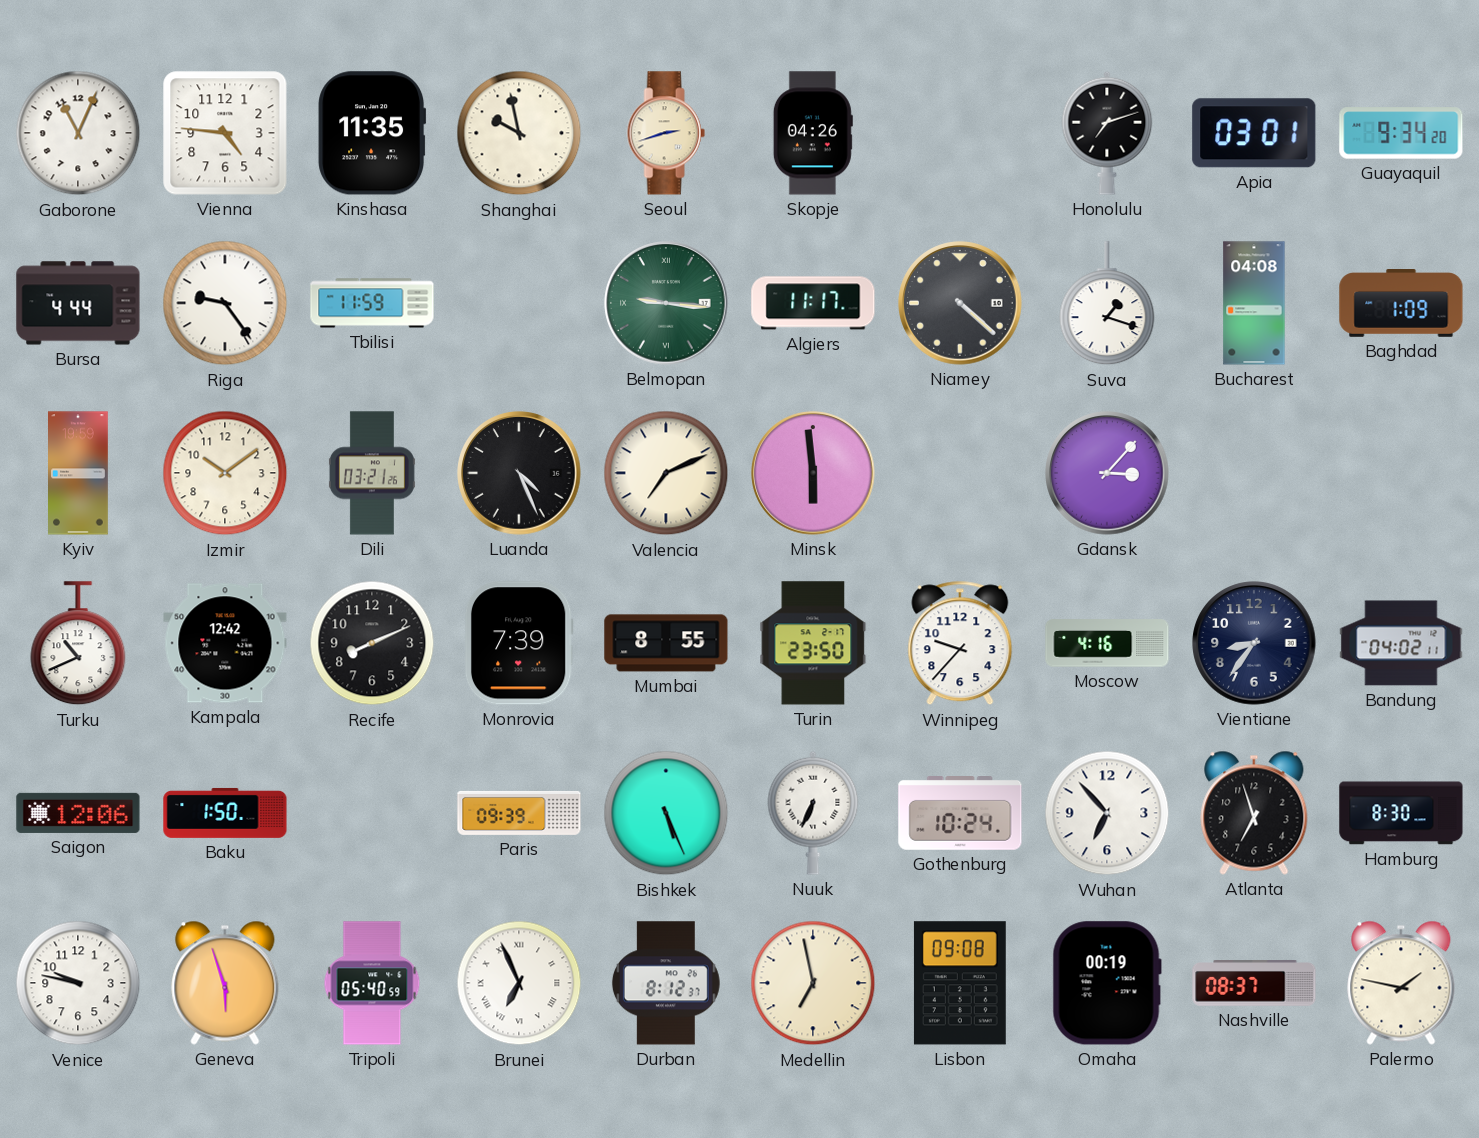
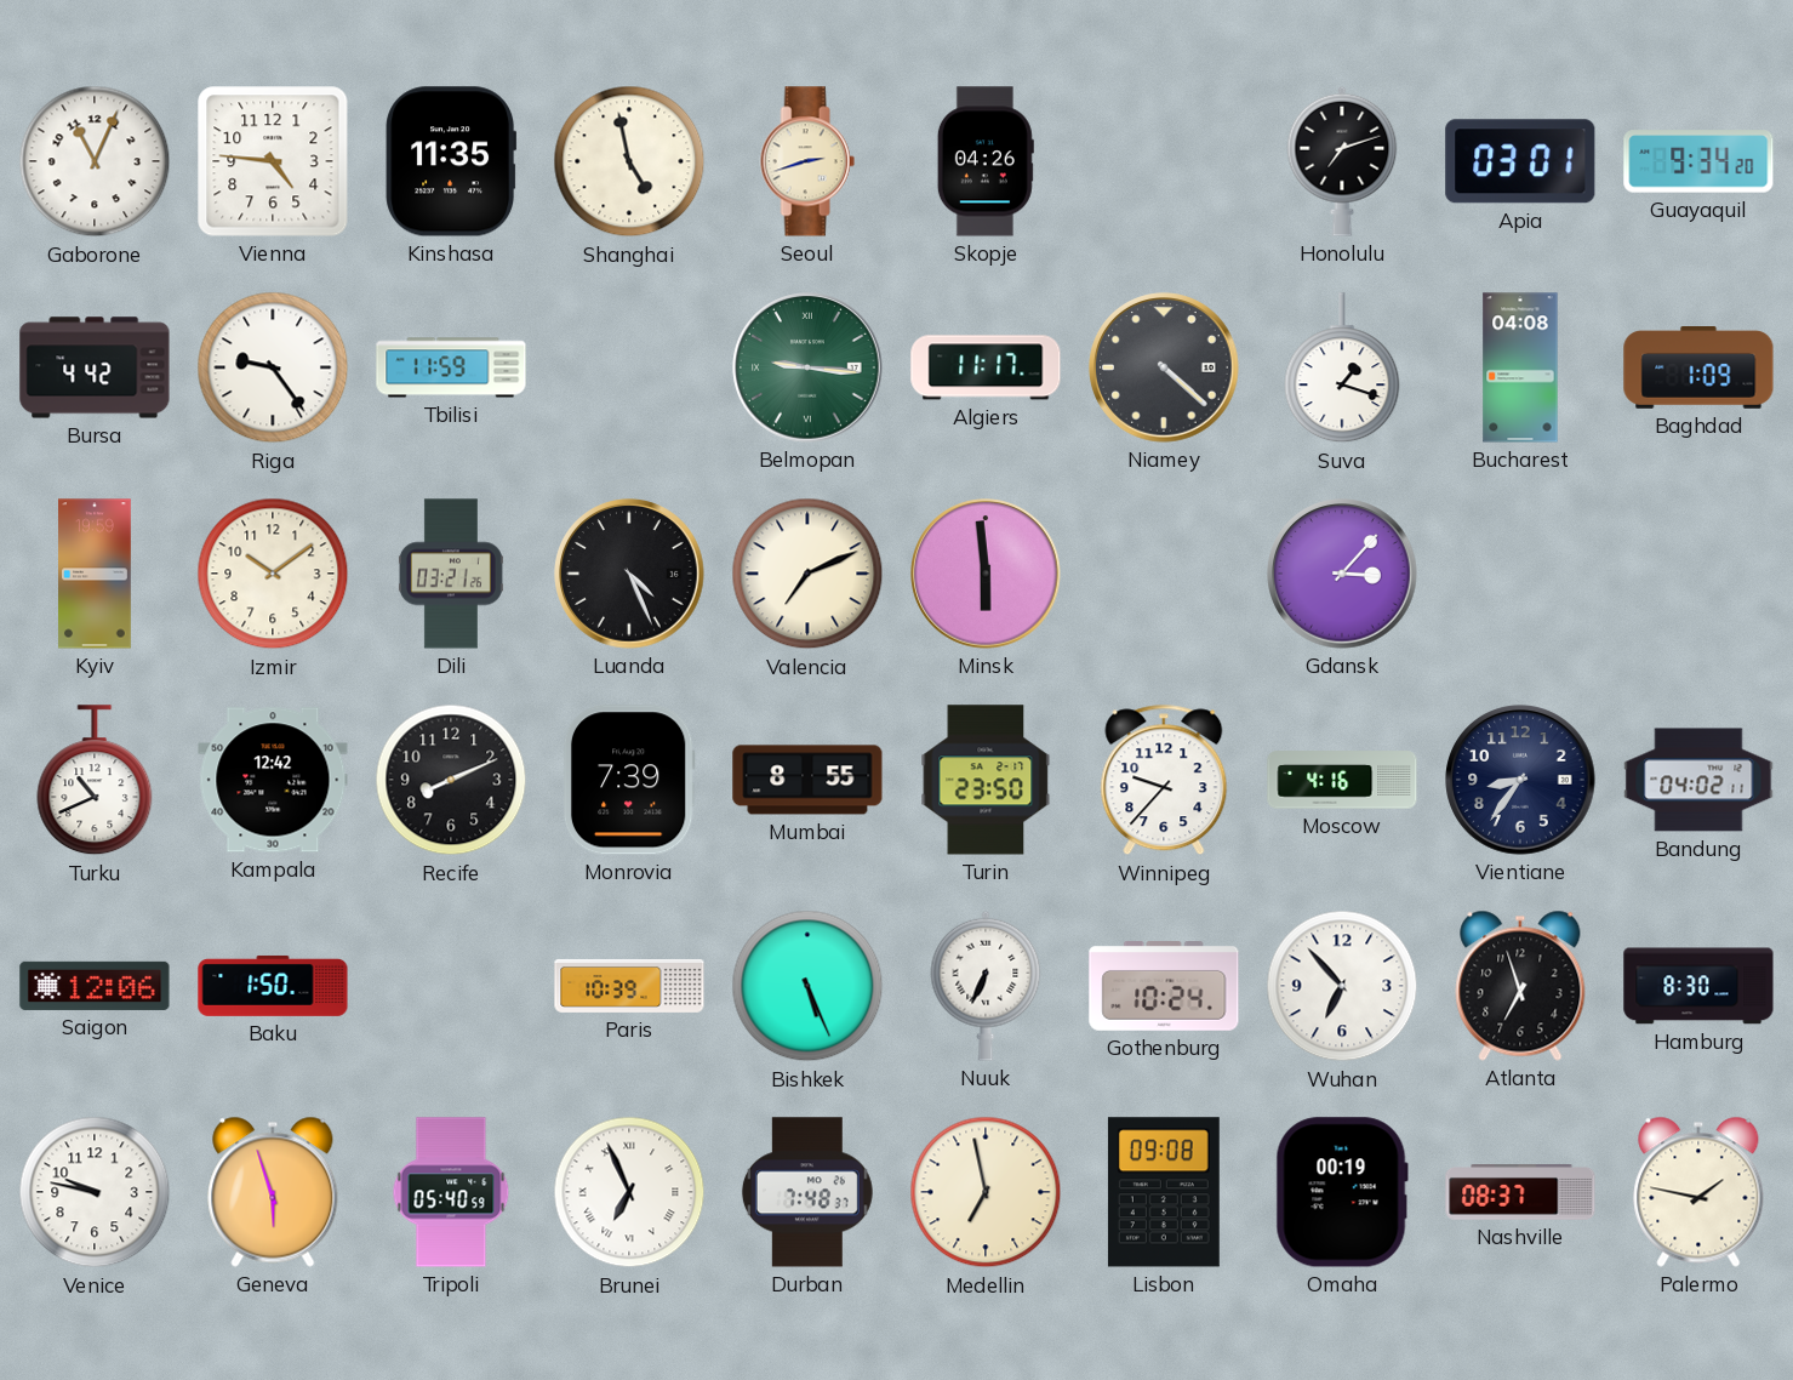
Shanghai: 9:58 -> 4:58
Bursa: 4:44 -> 4:42
Paris: 09:39 -> 10:39
Durban: 8:12 -> 7:48
